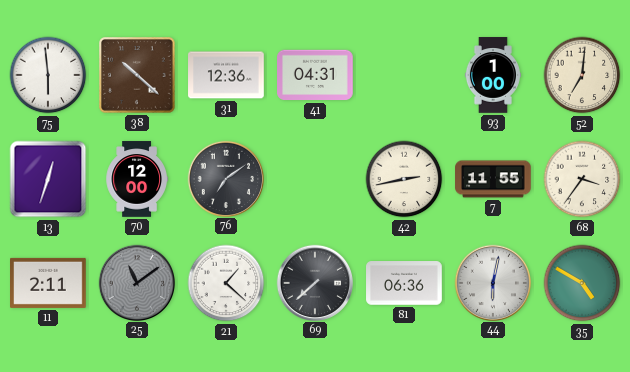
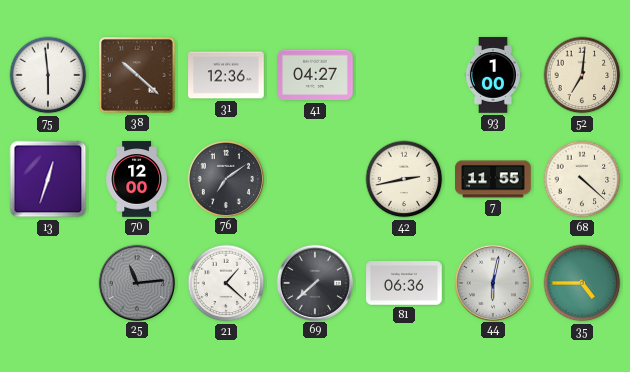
41: 04:31 -> 04:27
68: 3:36 -> 4:22
11: 2:11 -> none
25: 11:09 -> 11:14
35: 4:50 -> 4:45
